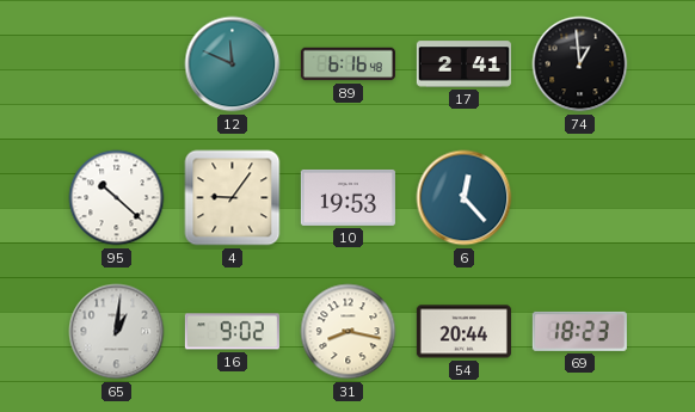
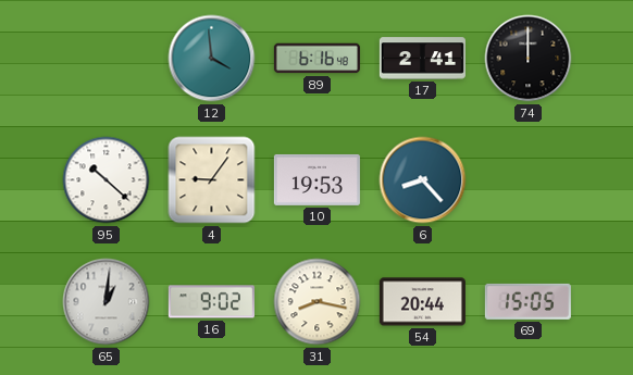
12: 11:49 -> 3:59
74: 12:59 -> 12:00
6: 12:23 -> 8:23
69: 18:23 -> 15:05
